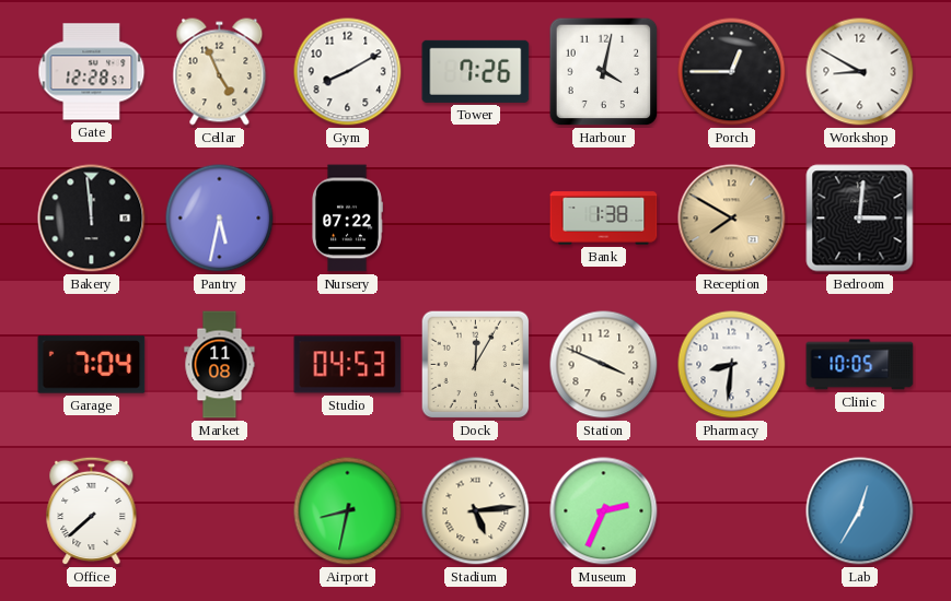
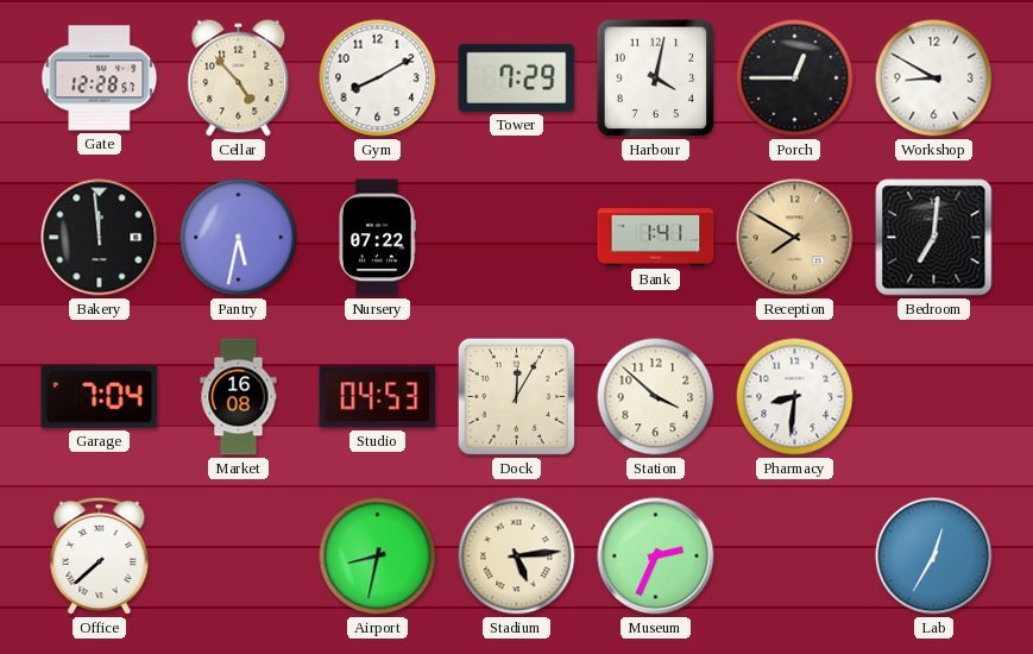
Cellar: 4:56 -> 4:53
Tower: 7:26 -> 7:29
Bank: 1:38 -> 1:41
Bedroom: 3:01 -> 7:01
Market: 11:08 -> 16:08
Station: 3:49 -> 3:52
Clinic: 10:05 -> none
